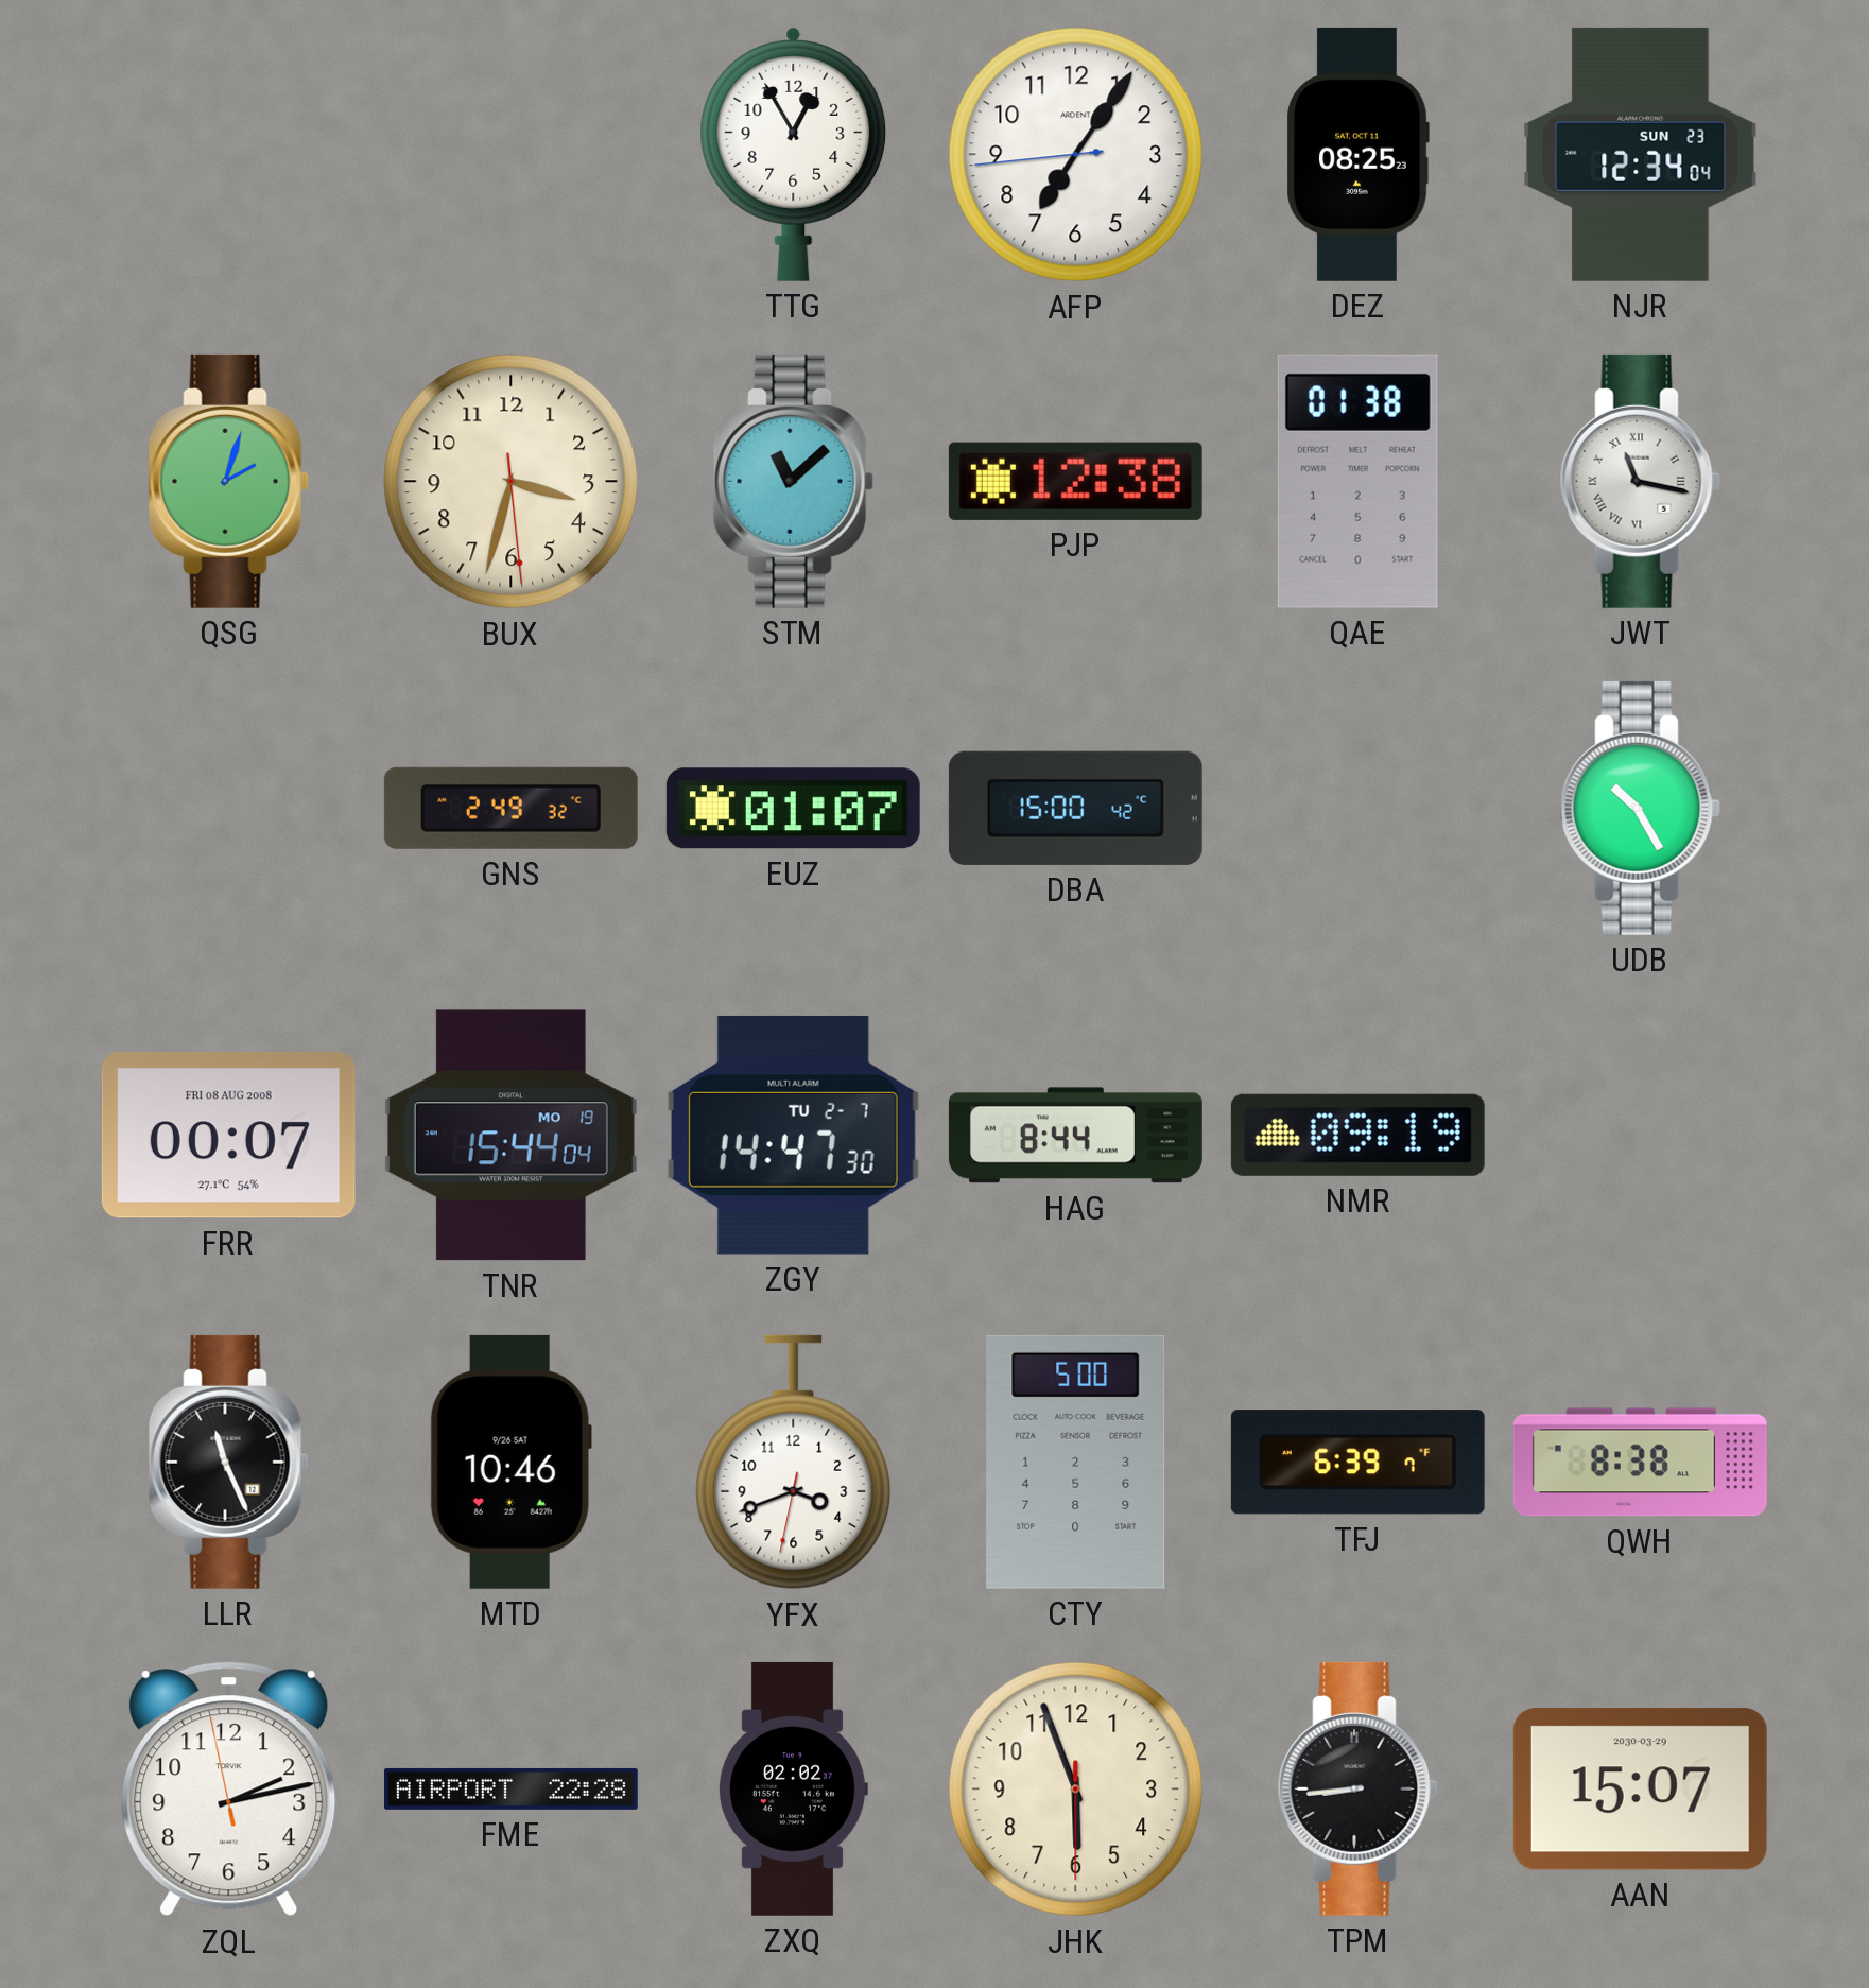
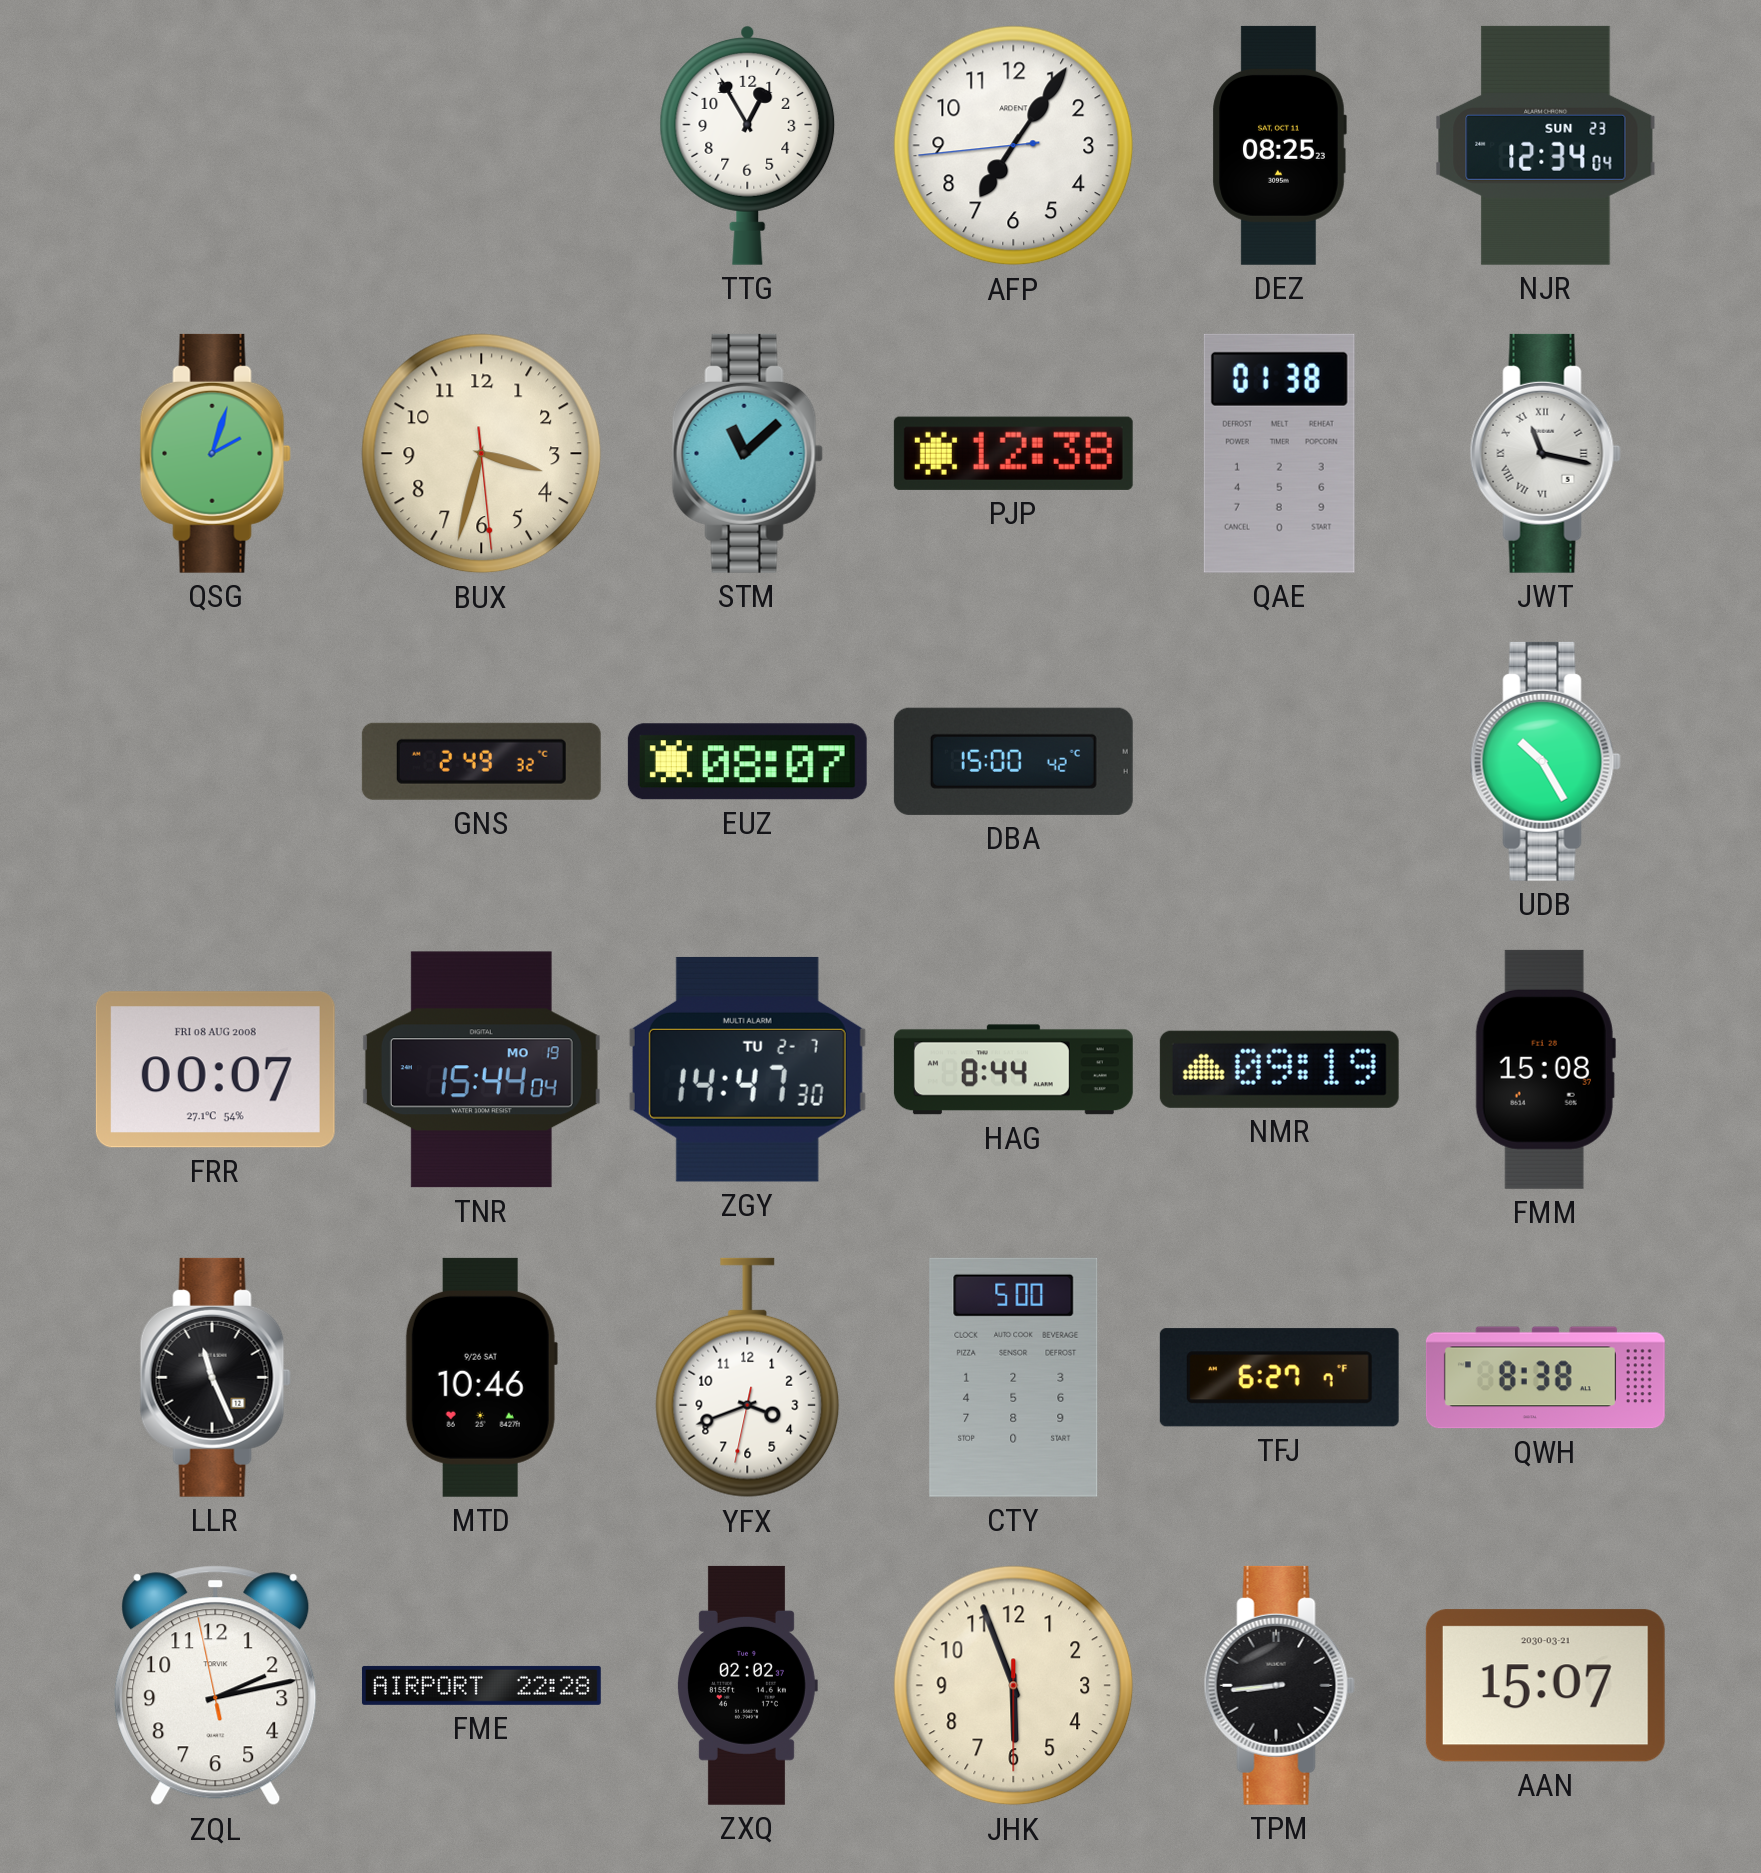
EUZ: 01:07 -> 08:07
FMM: none -> 15:08
TFJ: 6:39 -> 6:27
AAN date: 2030-03-29 -> 2030-03-21
